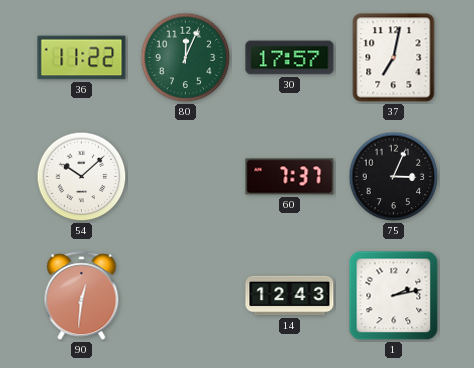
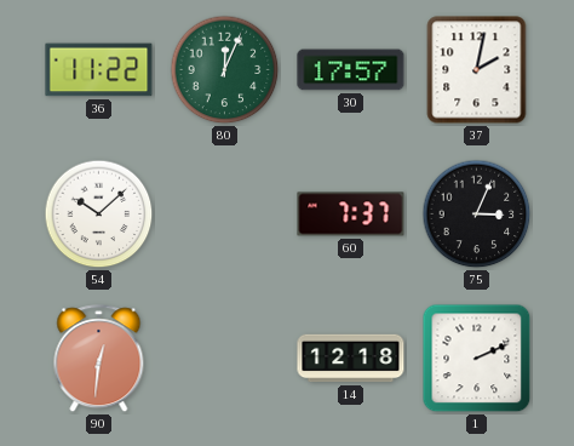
37: 7:02 -> 2:02
14: 12:43 -> 12:18
1: 2:13 -> 2:11
